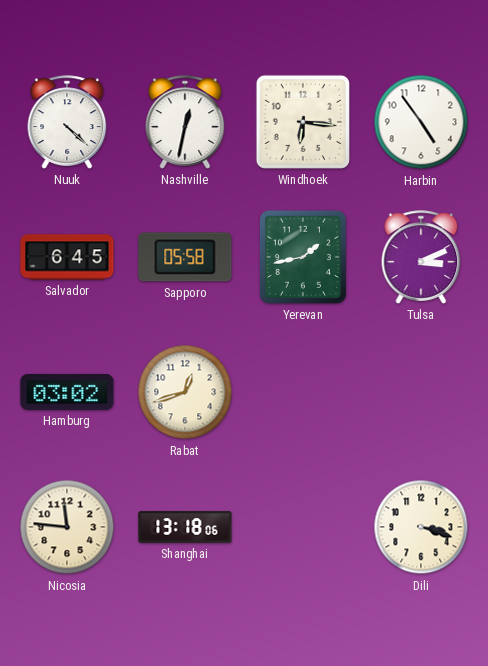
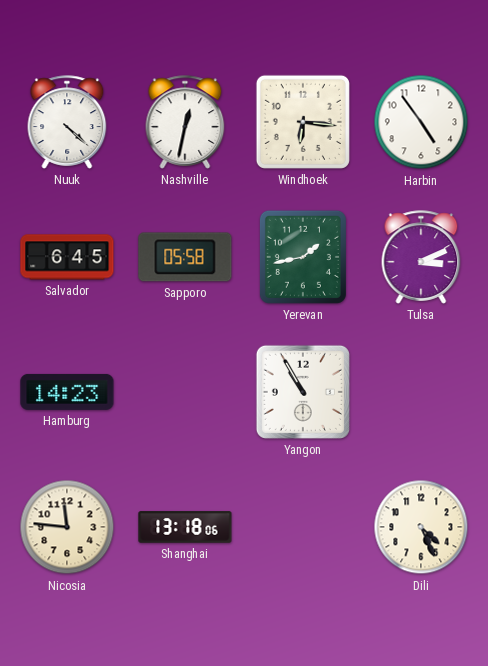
Hamburg: 03:02 -> 14:23
Rabat: 12:42 -> none
Yangon: none -> 10:55
Dili: 3:18 -> 4:26
